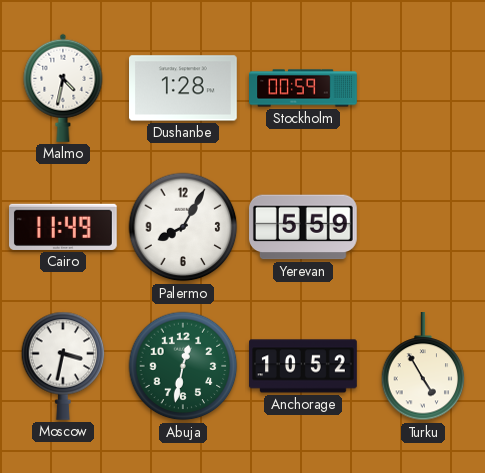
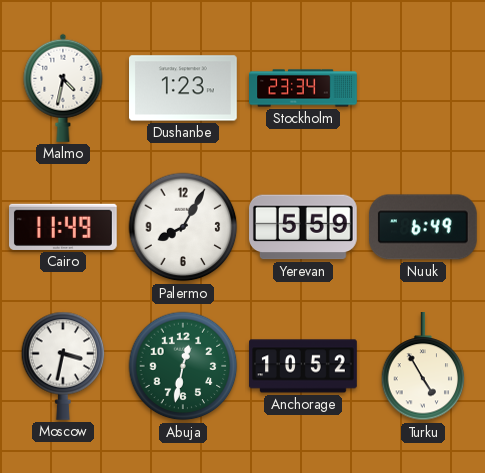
Dushanbe: 1:28 -> 1:23
Stockholm: 00:59 -> 23:34
Nuuk: none -> 6:49
